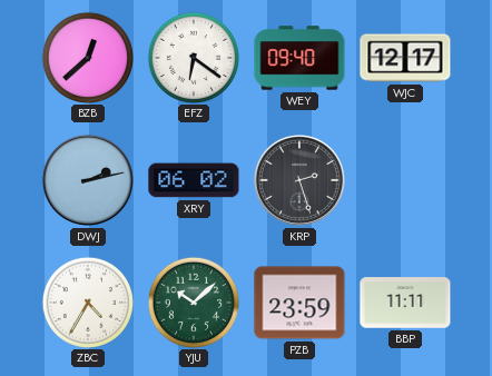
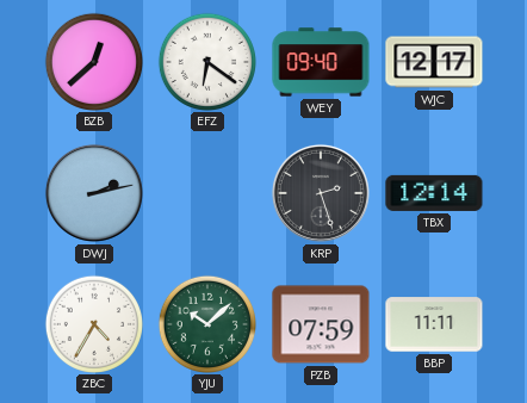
XRY: 06:02 -> none
TBX: none -> 12:14
PZB: 23:59 -> 07:59
